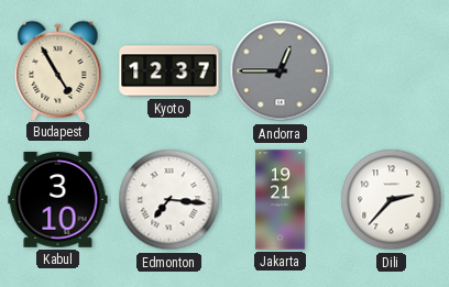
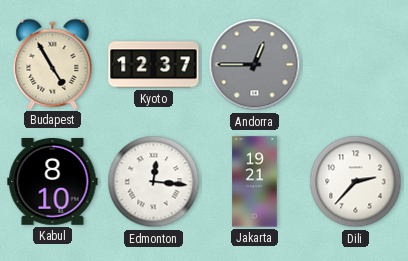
Kabul: 3:10 -> 8:10
Edmonton: 7:16 -> 12:16
